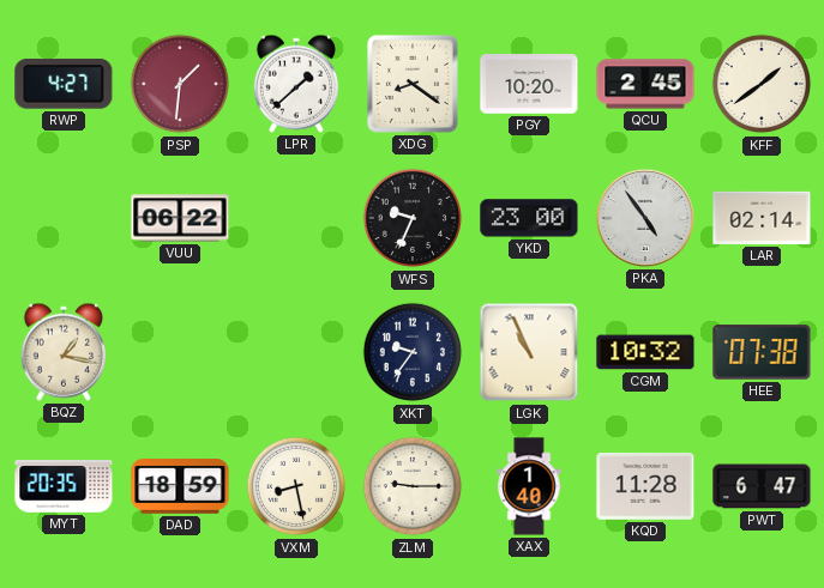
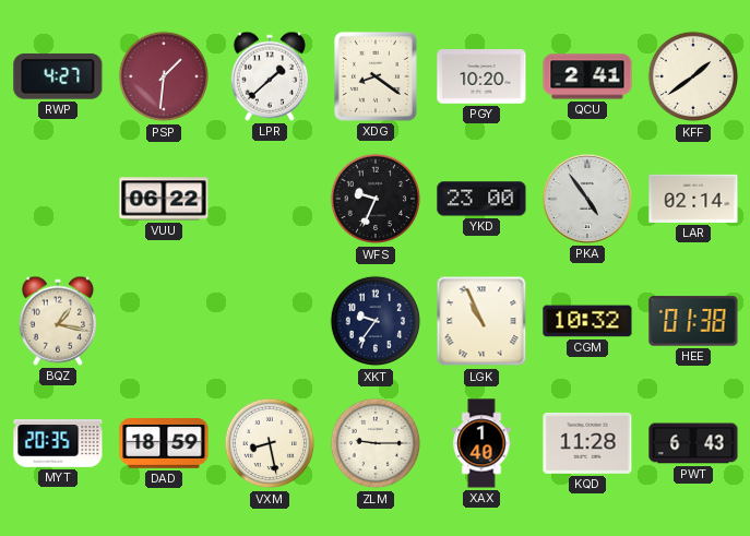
QCU: 2:45 -> 2:41
HEE: 07:38 -> 01:38
PWT: 6:47 -> 6:43
